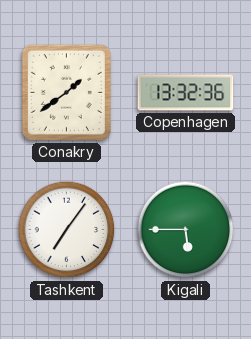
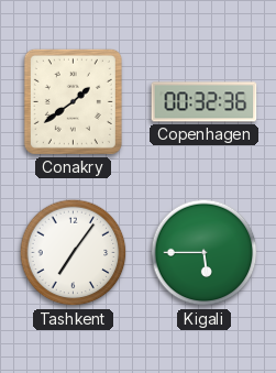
Copenhagen: 13:32 -> 00:32
